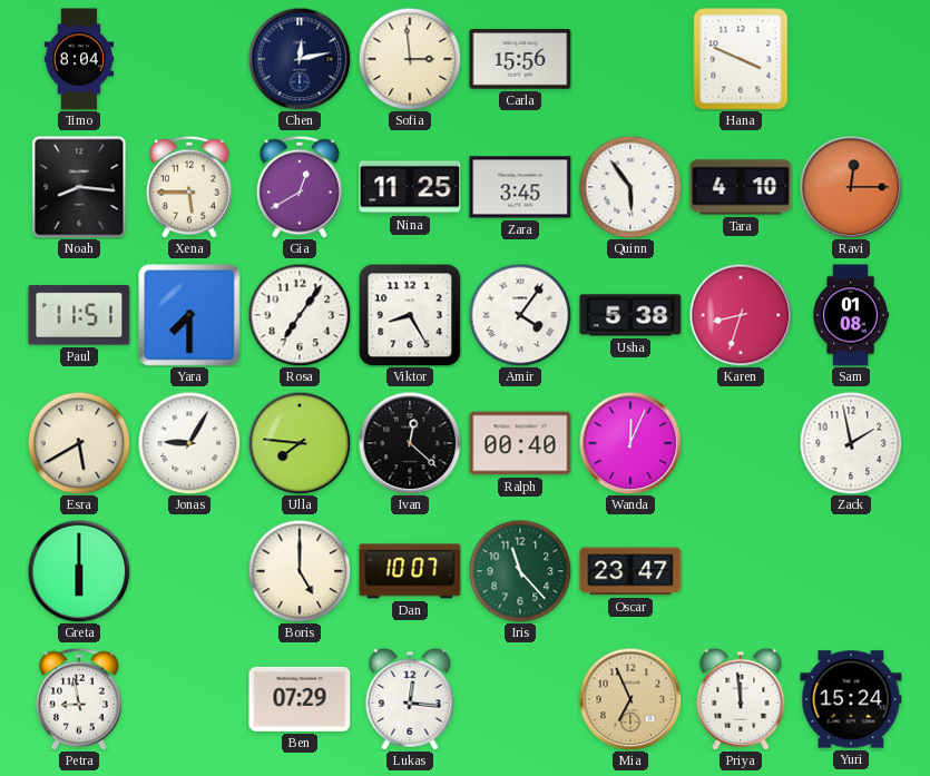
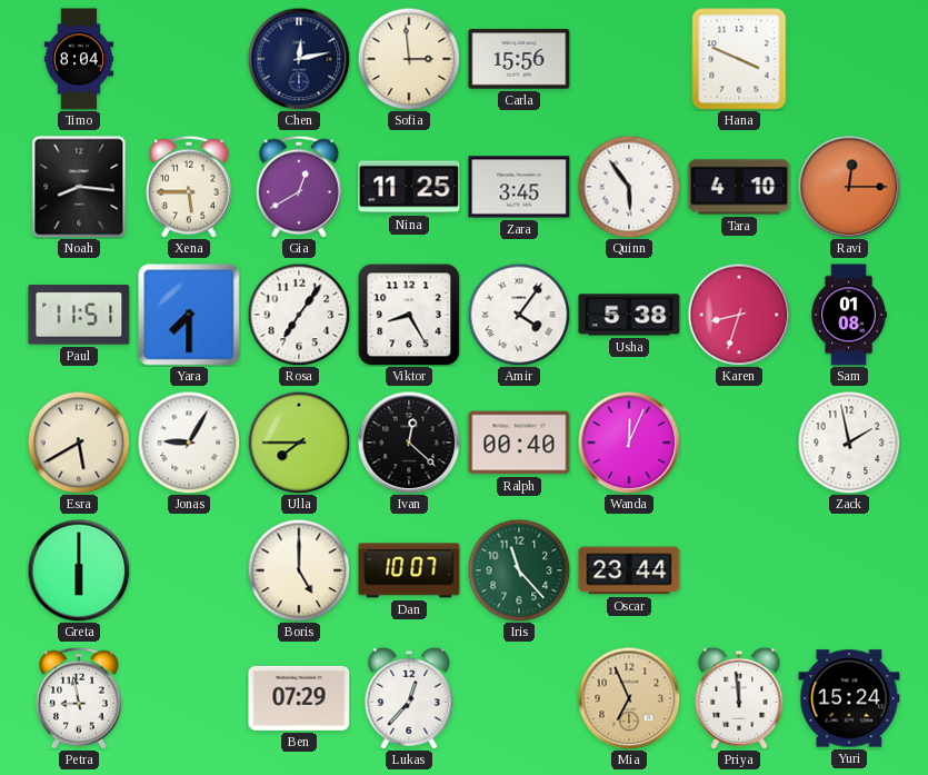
Ulla: 7:46 -> 7:45
Oscar: 23:47 -> 23:44
Lukas: 12:16 -> 12:37
